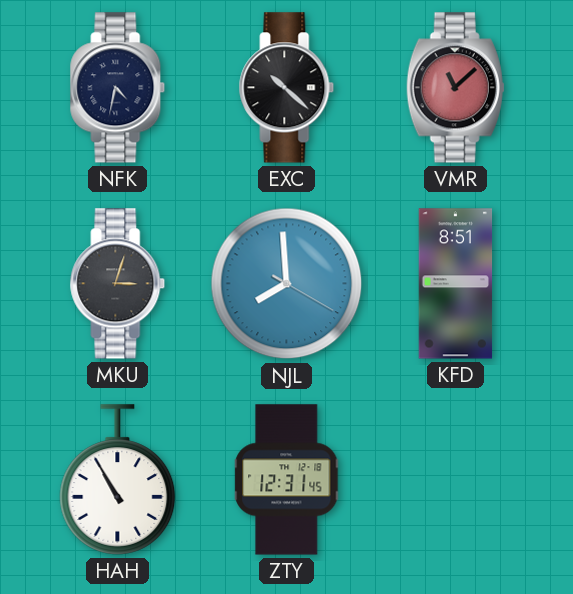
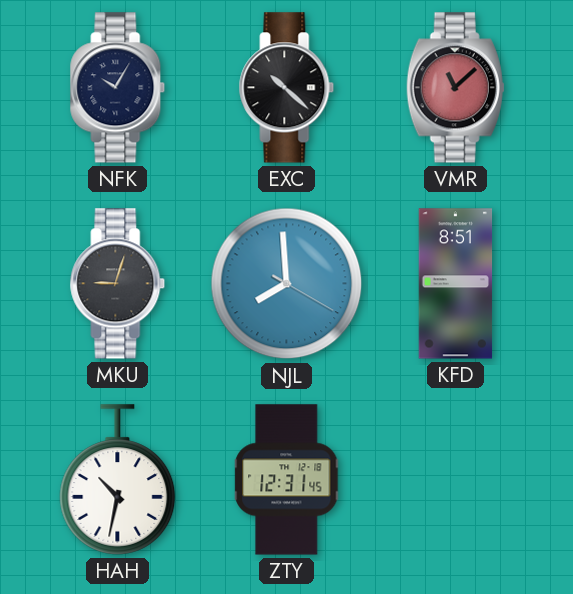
NFK: 4:32 -> 10:05
MKU: 3:03 -> 9:03
HAH: 10:55 -> 10:32
